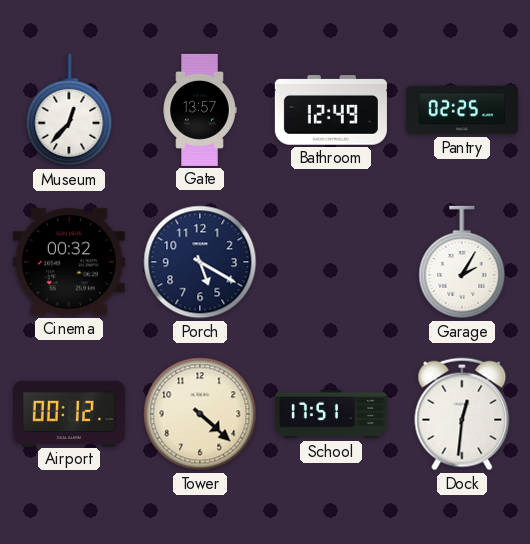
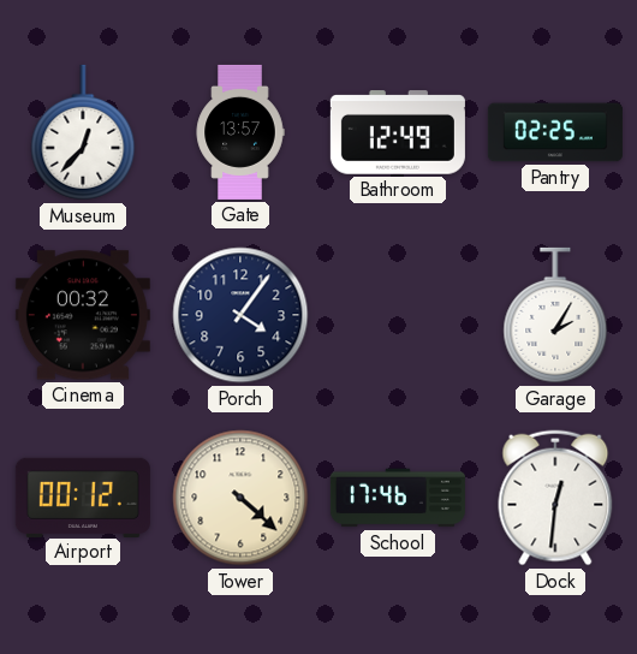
Porch: 5:20 -> 4:06
School: 17:51 -> 17:46
